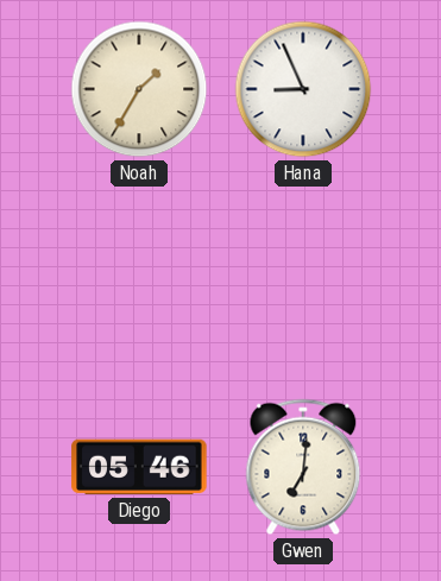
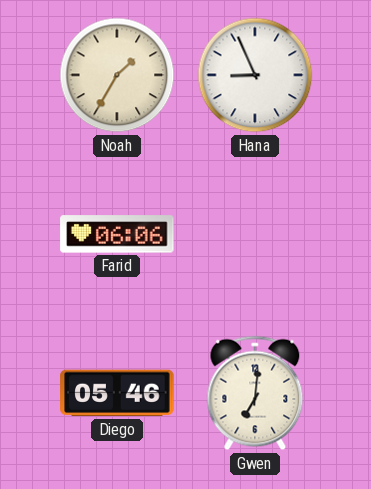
Farid: none -> 06:06
